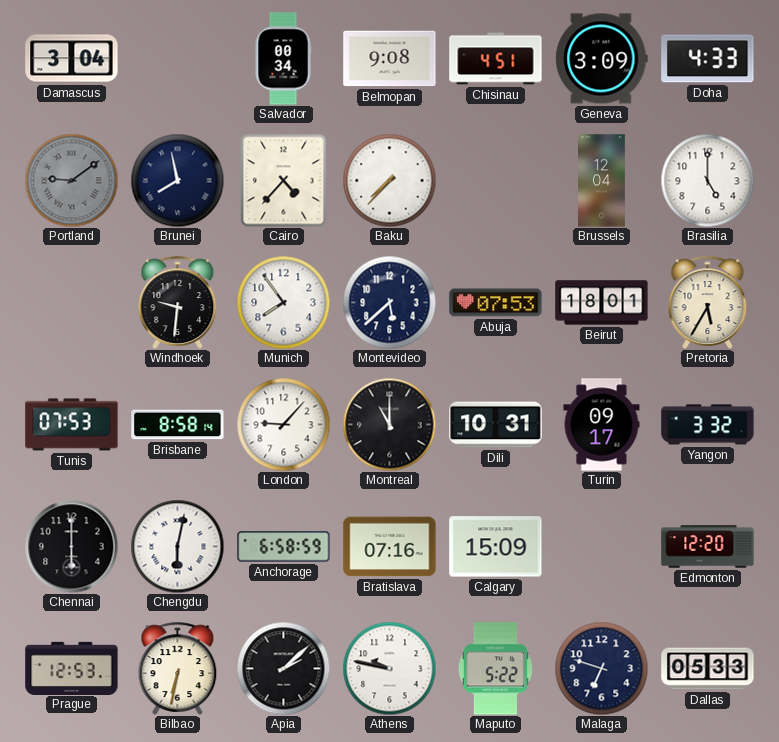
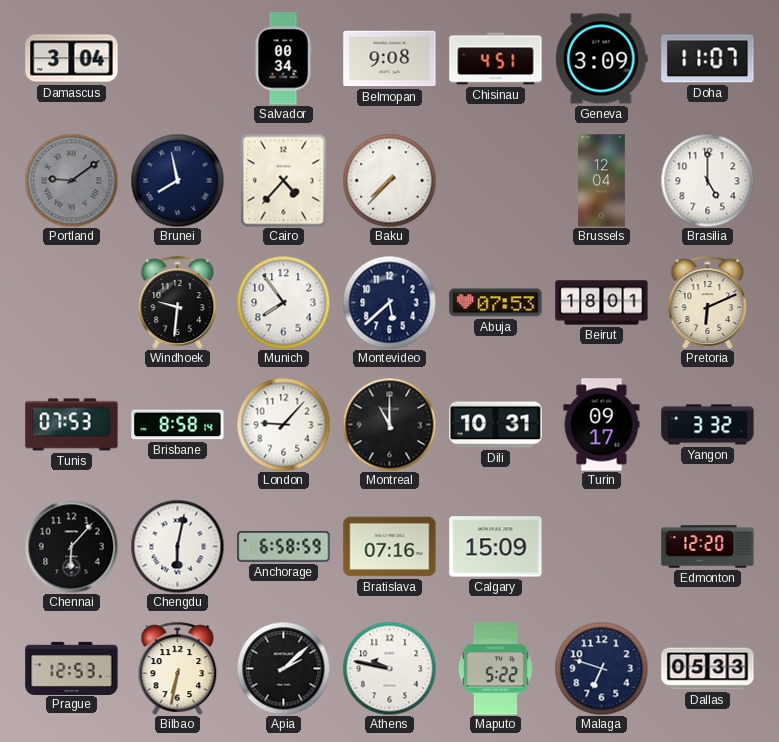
Doha: 4:33 -> 11:07
Pretoria: 5:35 -> 6:11
Chennai: 6:00 -> 6:07
